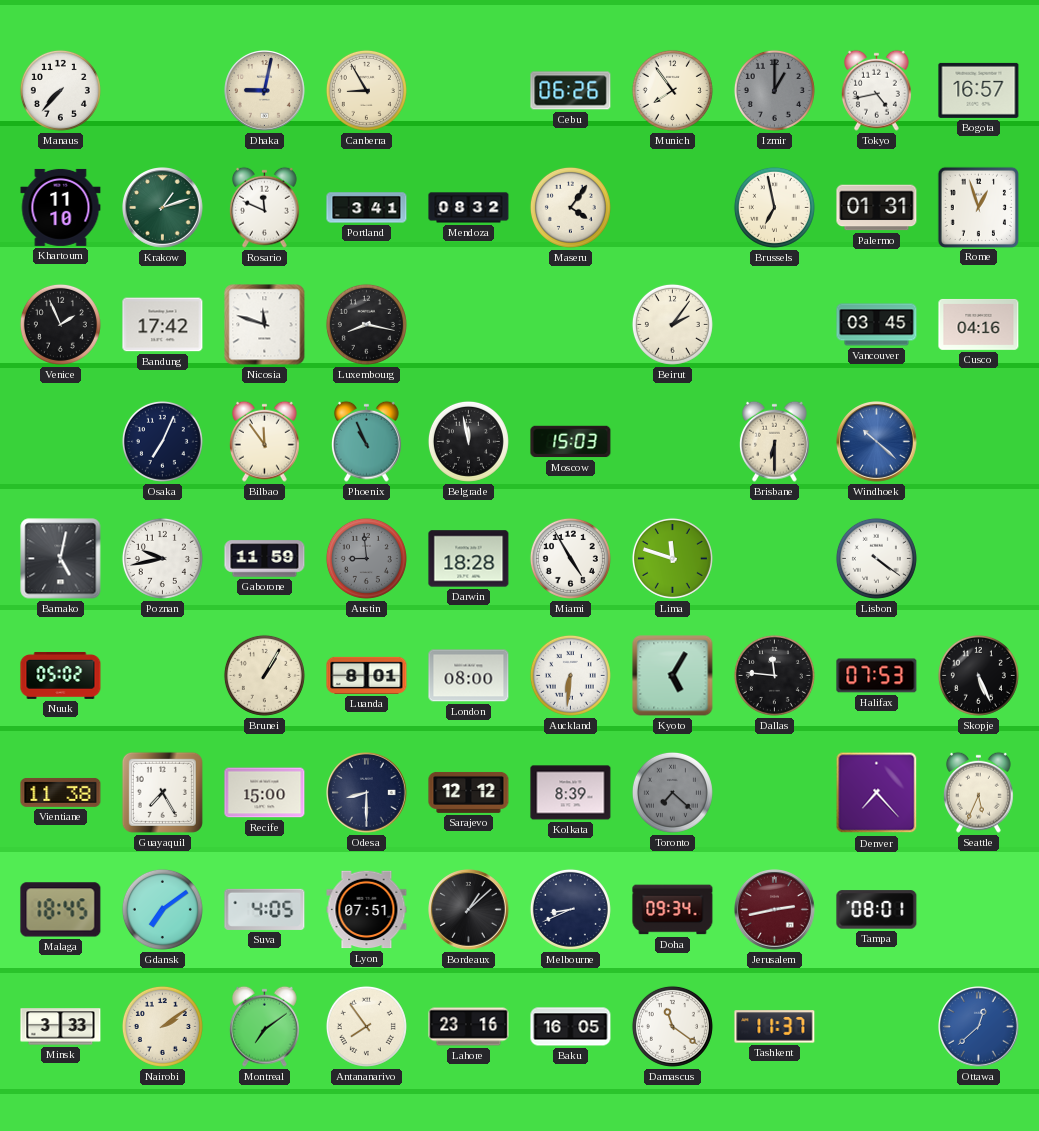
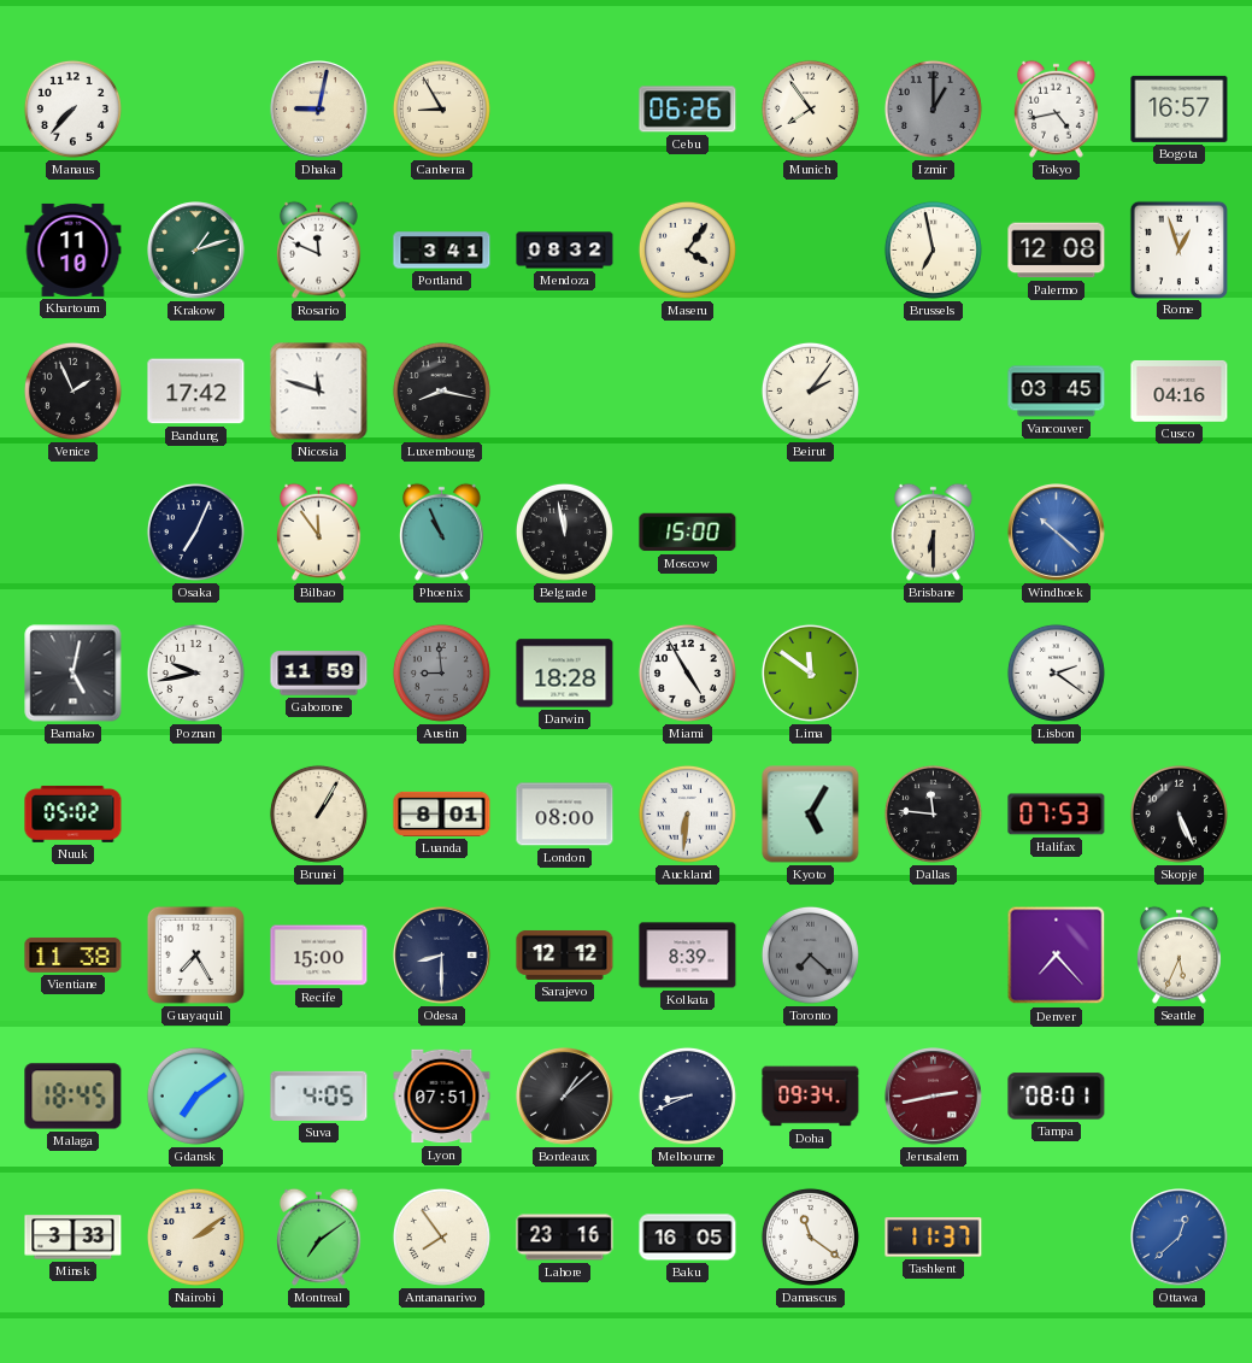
Palermo: 01:31 -> 12:08
Moscow: 15:03 -> 15:00
Lima: 11:48 -> 11:51
Lisbon: 4:21 -> 2:21
